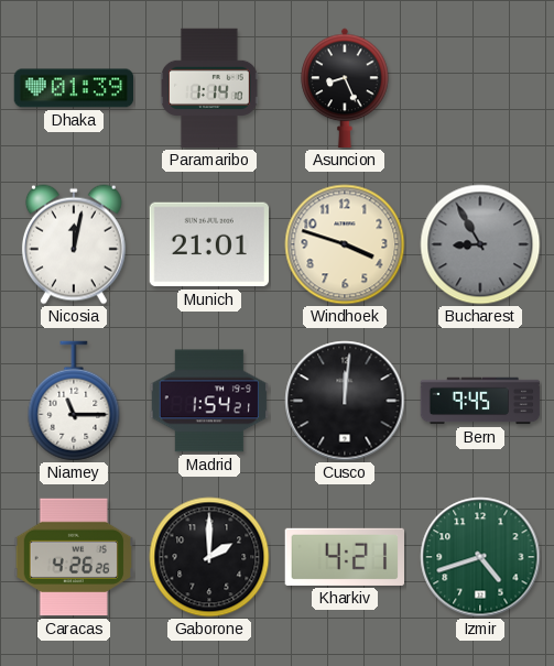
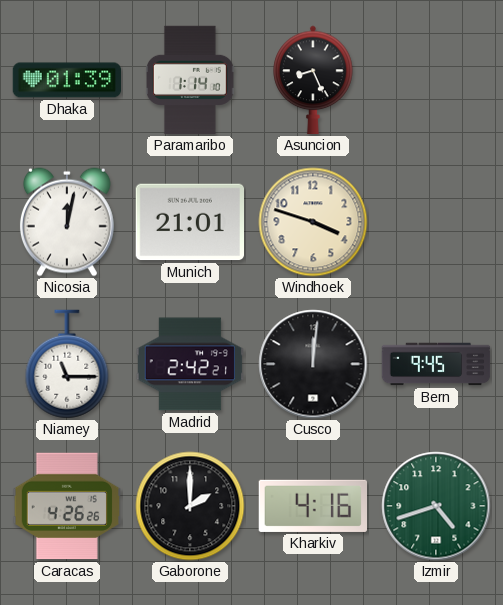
Bucharest: 8:55 -> none
Madrid: 1:54 -> 2:42
Kharkiv: 4:21 -> 4:16
